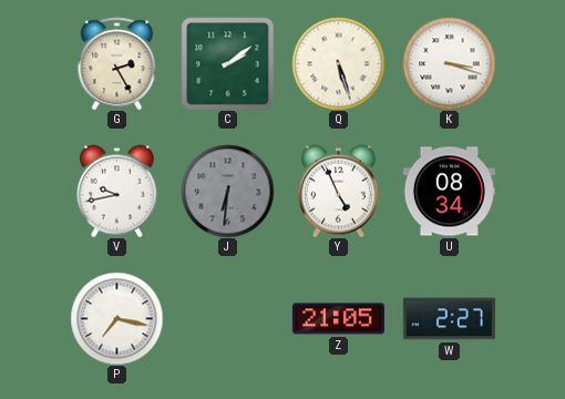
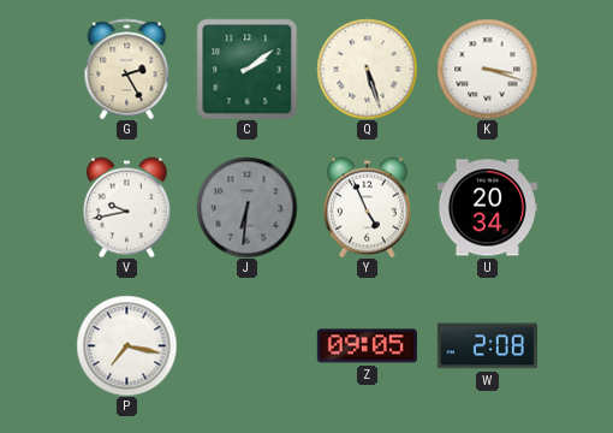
U: 08:34 -> 20:34
Z: 21:05 -> 09:05
W: 2:27 -> 2:08
